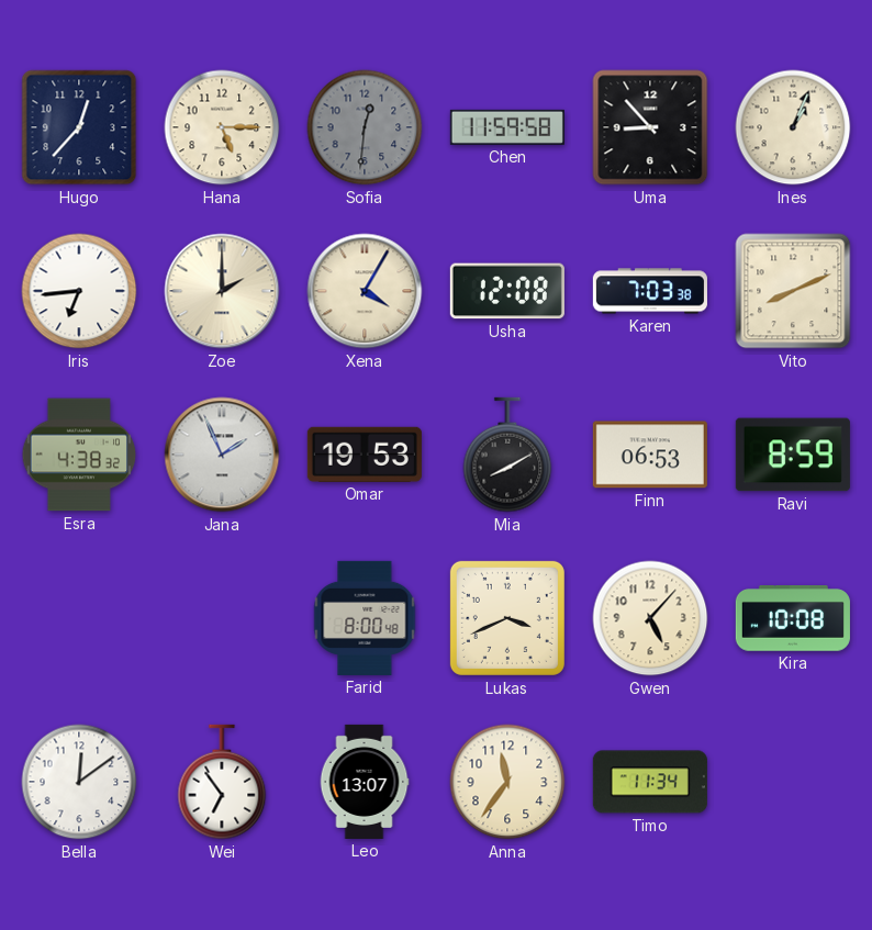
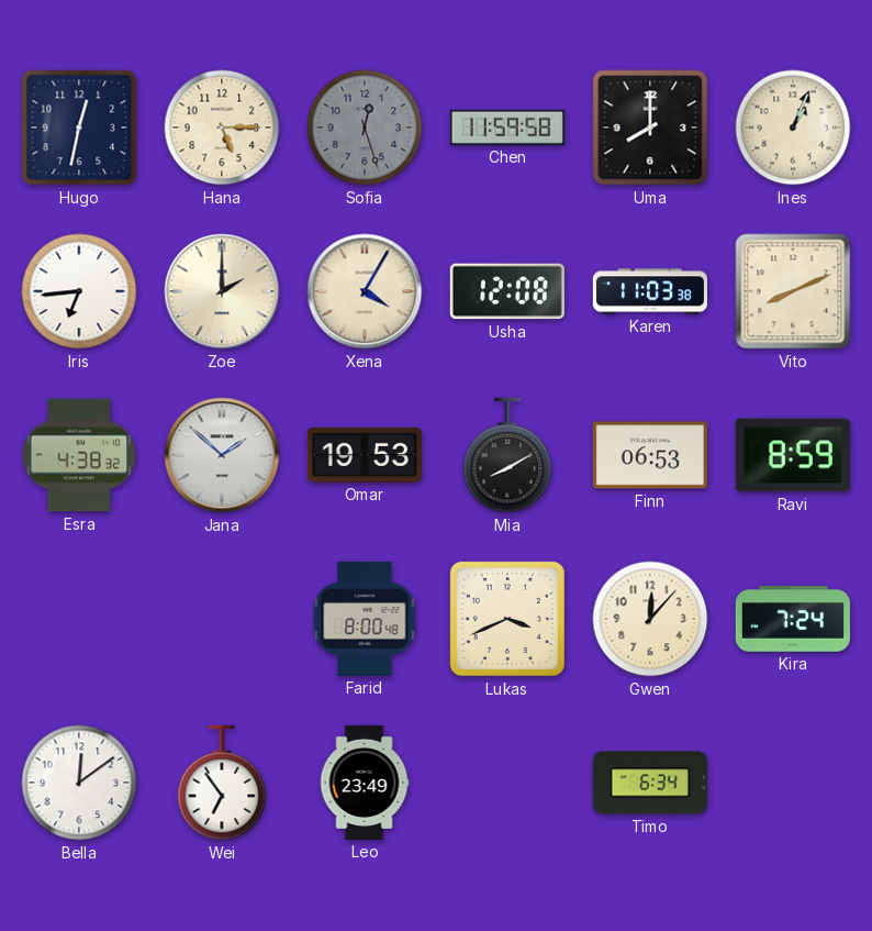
Hugo: 12:37 -> 12:32
Sofia: 12:31 -> 12:27
Uma: 8:53 -> 8:00
Karen: 7:03 -> 11:03
Jana: 1:56 -> 1:52
Gwen: 5:07 -> 12:07
Kira: 10:08 -> 7:24
Leo: 13:07 -> 23:49
Anna: 11:36 -> none
Timo: 11:34 -> 6:34
